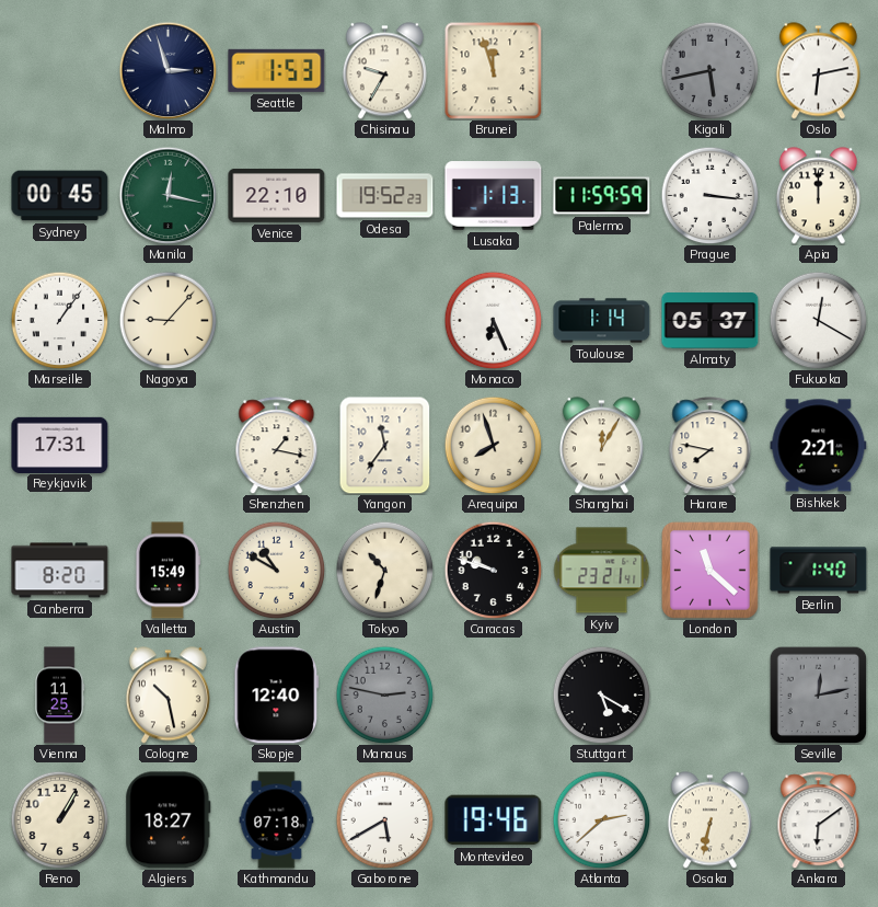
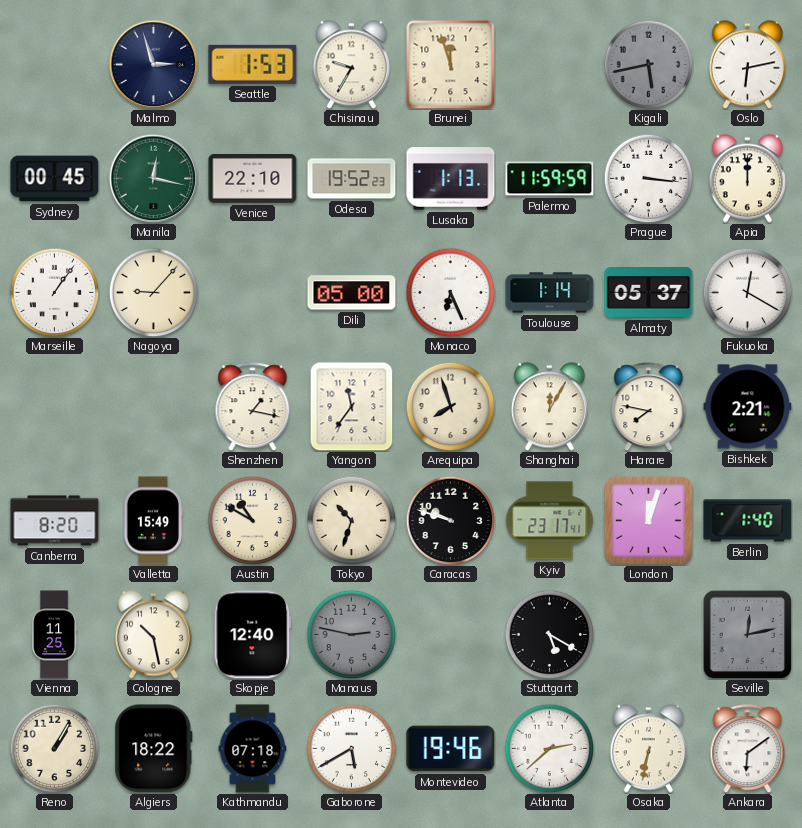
Dili: none -> 05:00
Reykjavik: 17:31 -> none
Kyiv: 23:21 -> 23:17
London: 11:22 -> 12:03
Algiers: 18:27 -> 18:22
